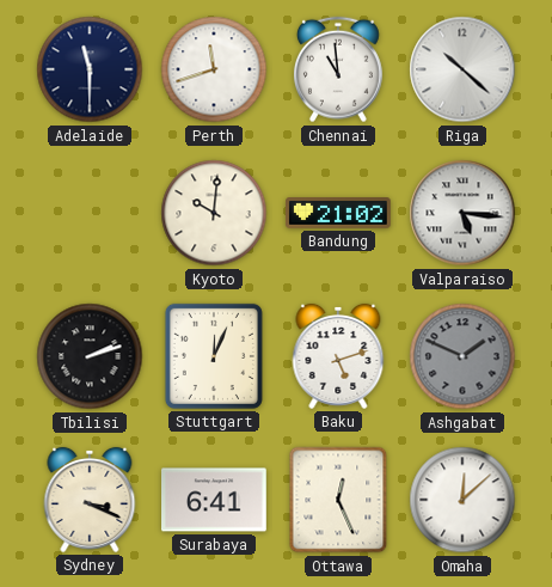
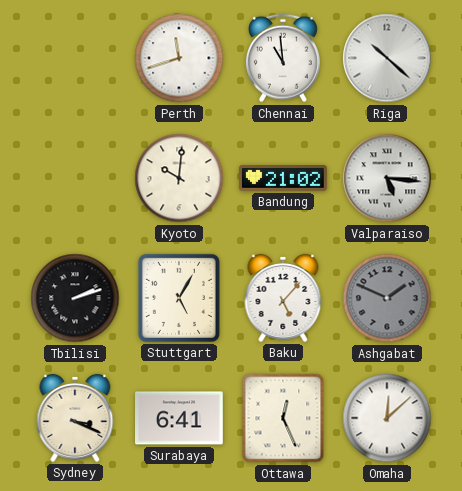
Adelaide: 11:30 -> none
Stuttgart: 12:04 -> 5:05
Baku: 5:12 -> 5:07
